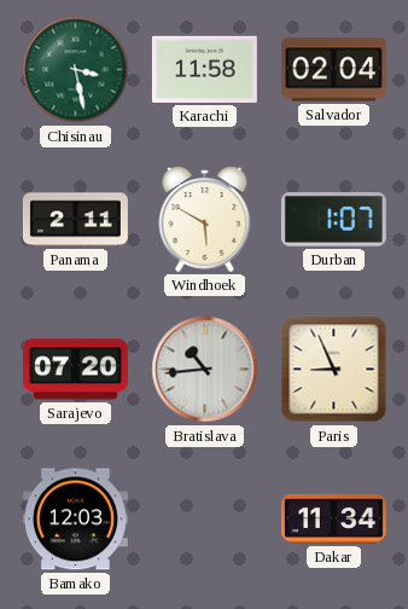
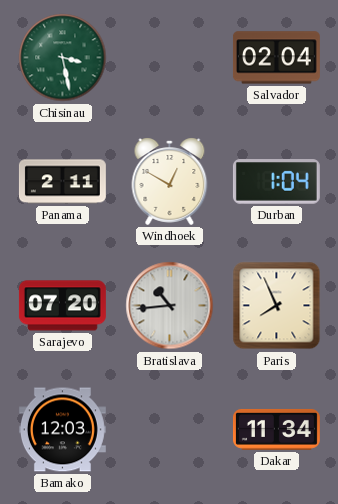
Karachi: 11:58 -> none
Windhoek: 5:50 -> 12:50
Durban: 1:07 -> 1:04
Paris: 8:56 -> 7:56
